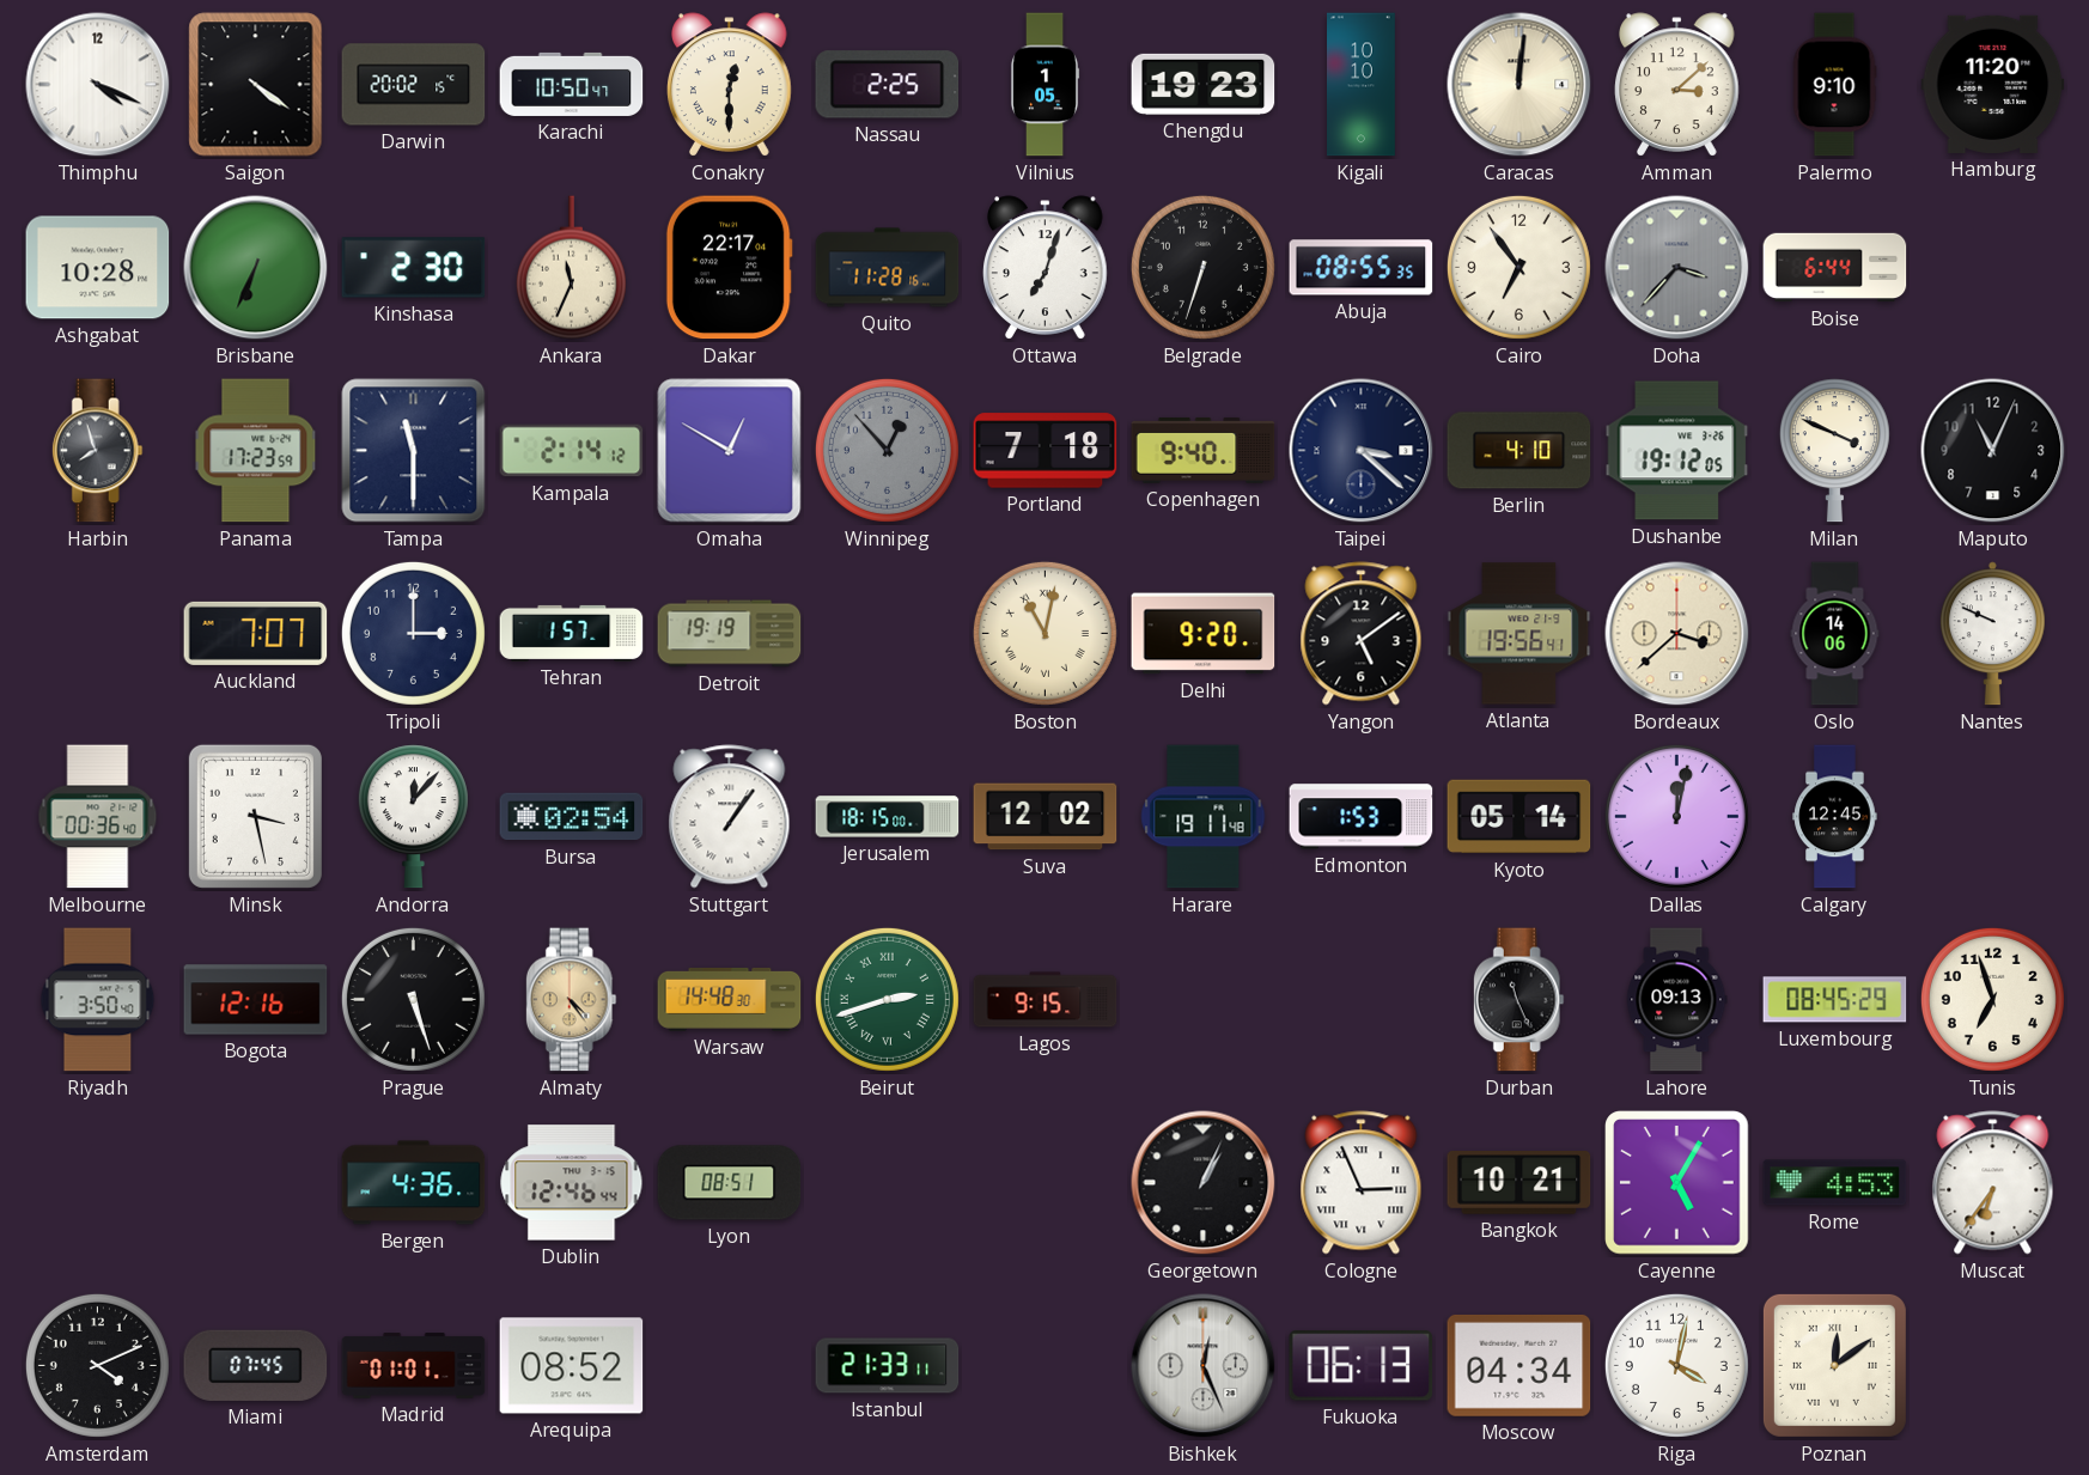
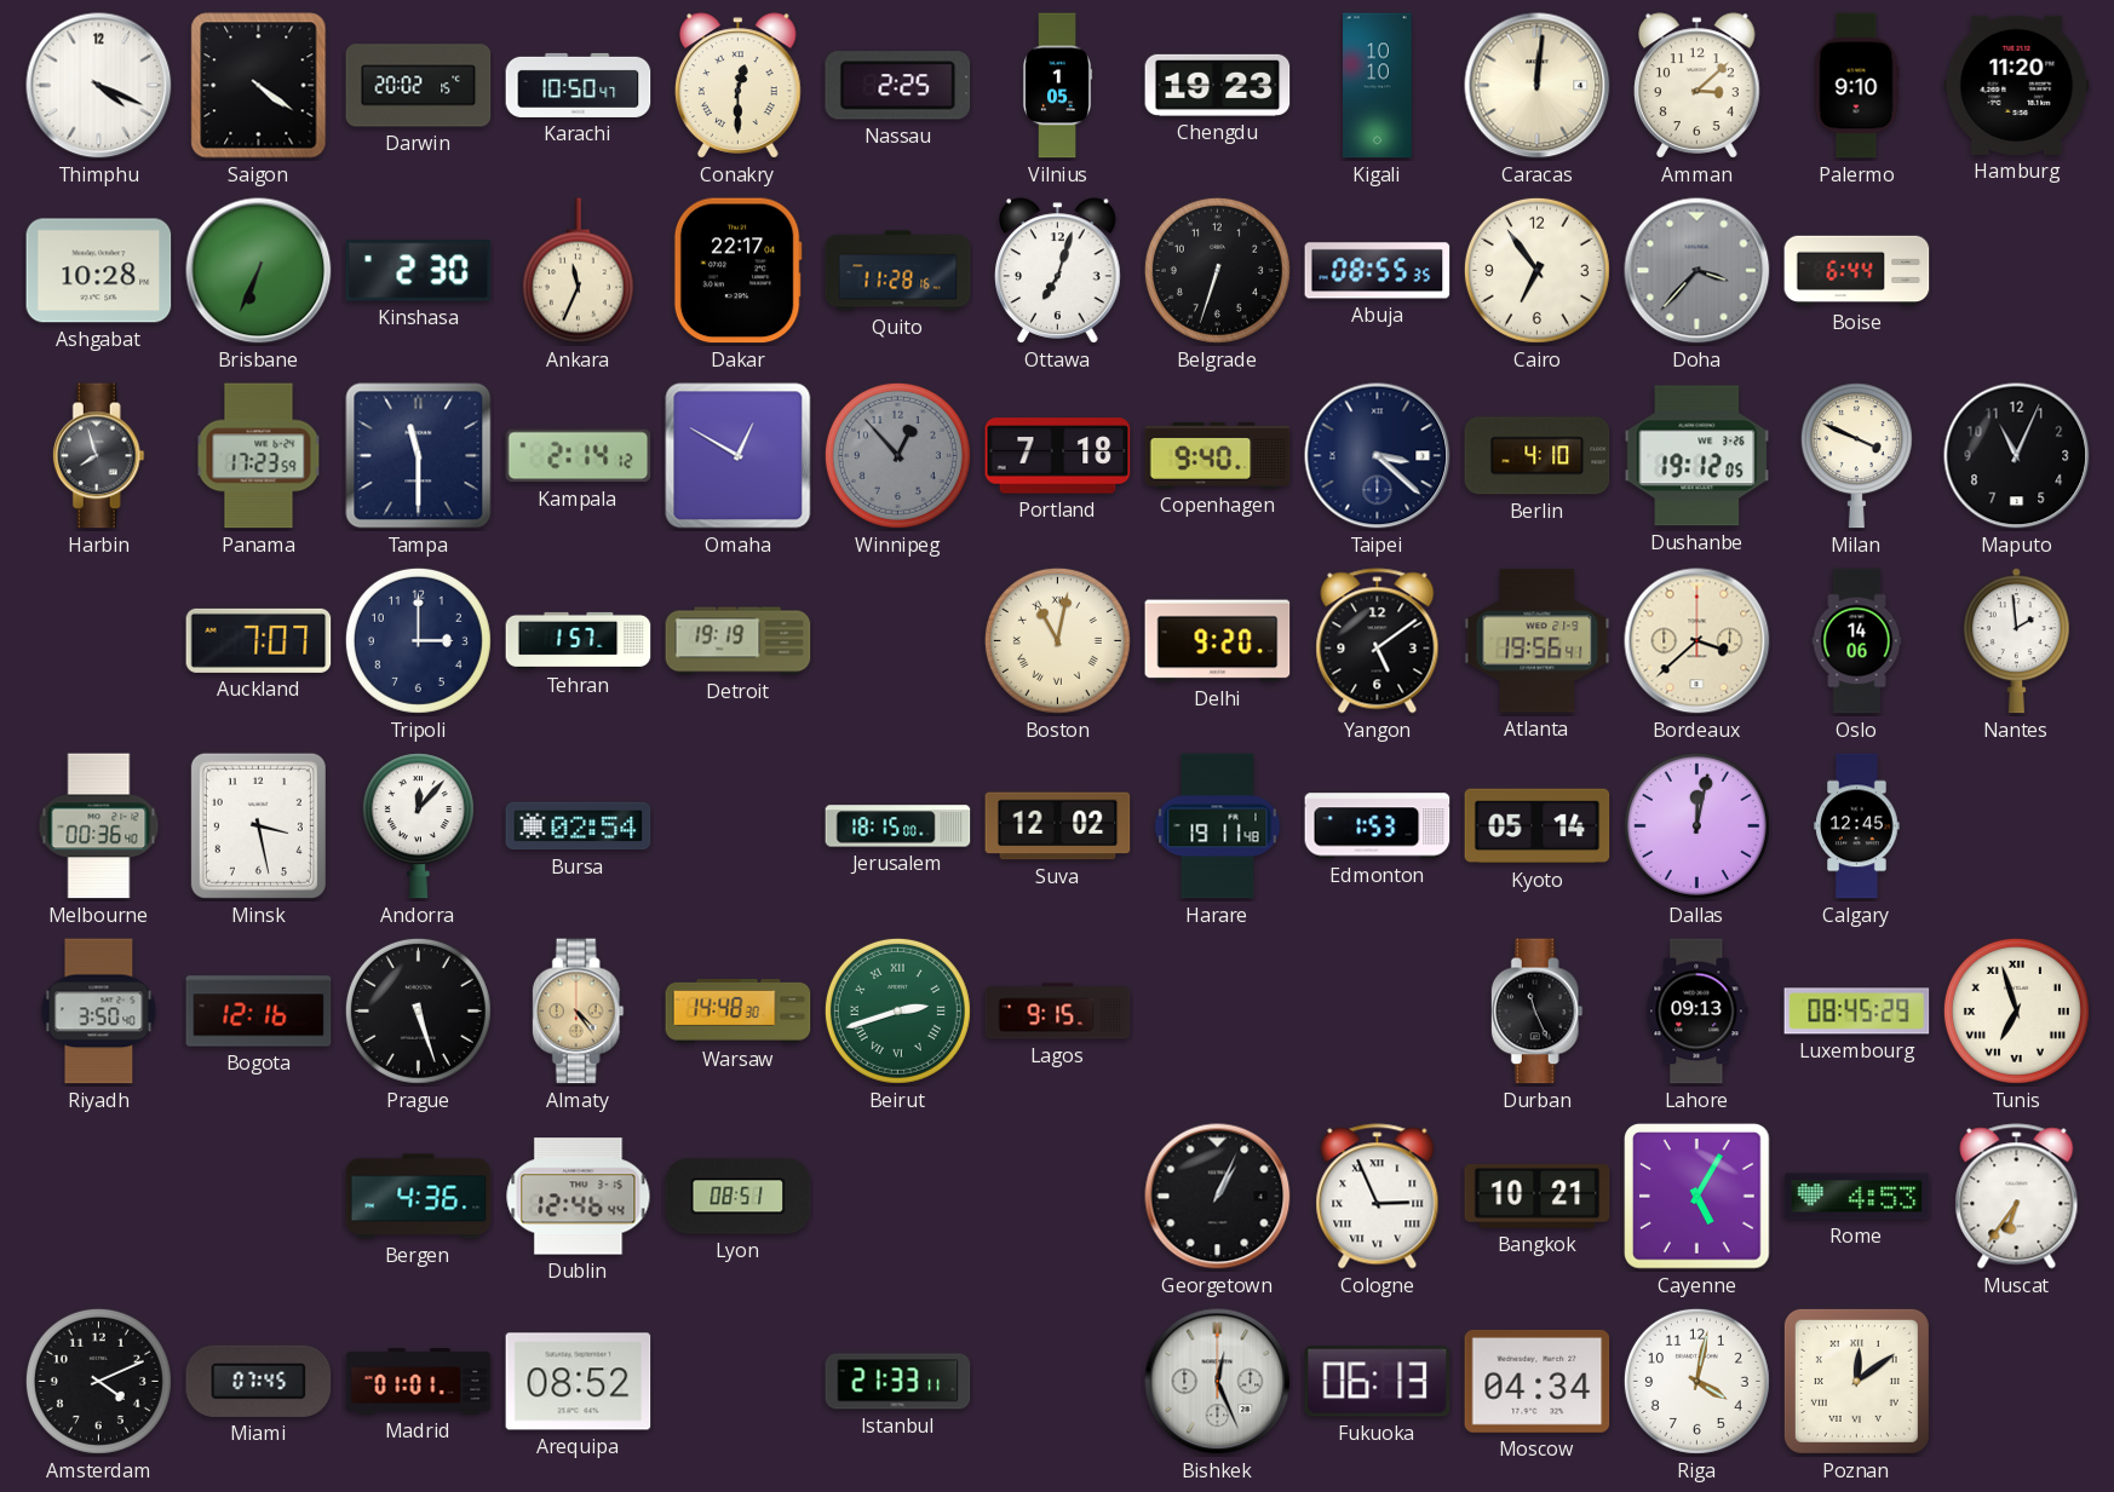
Nantes: 9:49 -> 1:59
Stuttgart: 1:06 -> none
Tunis numerals: Arabic -> Roman
